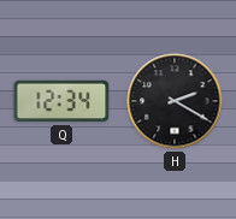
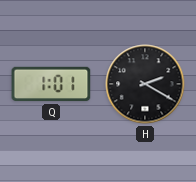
Q: 12:34 -> 1:01
